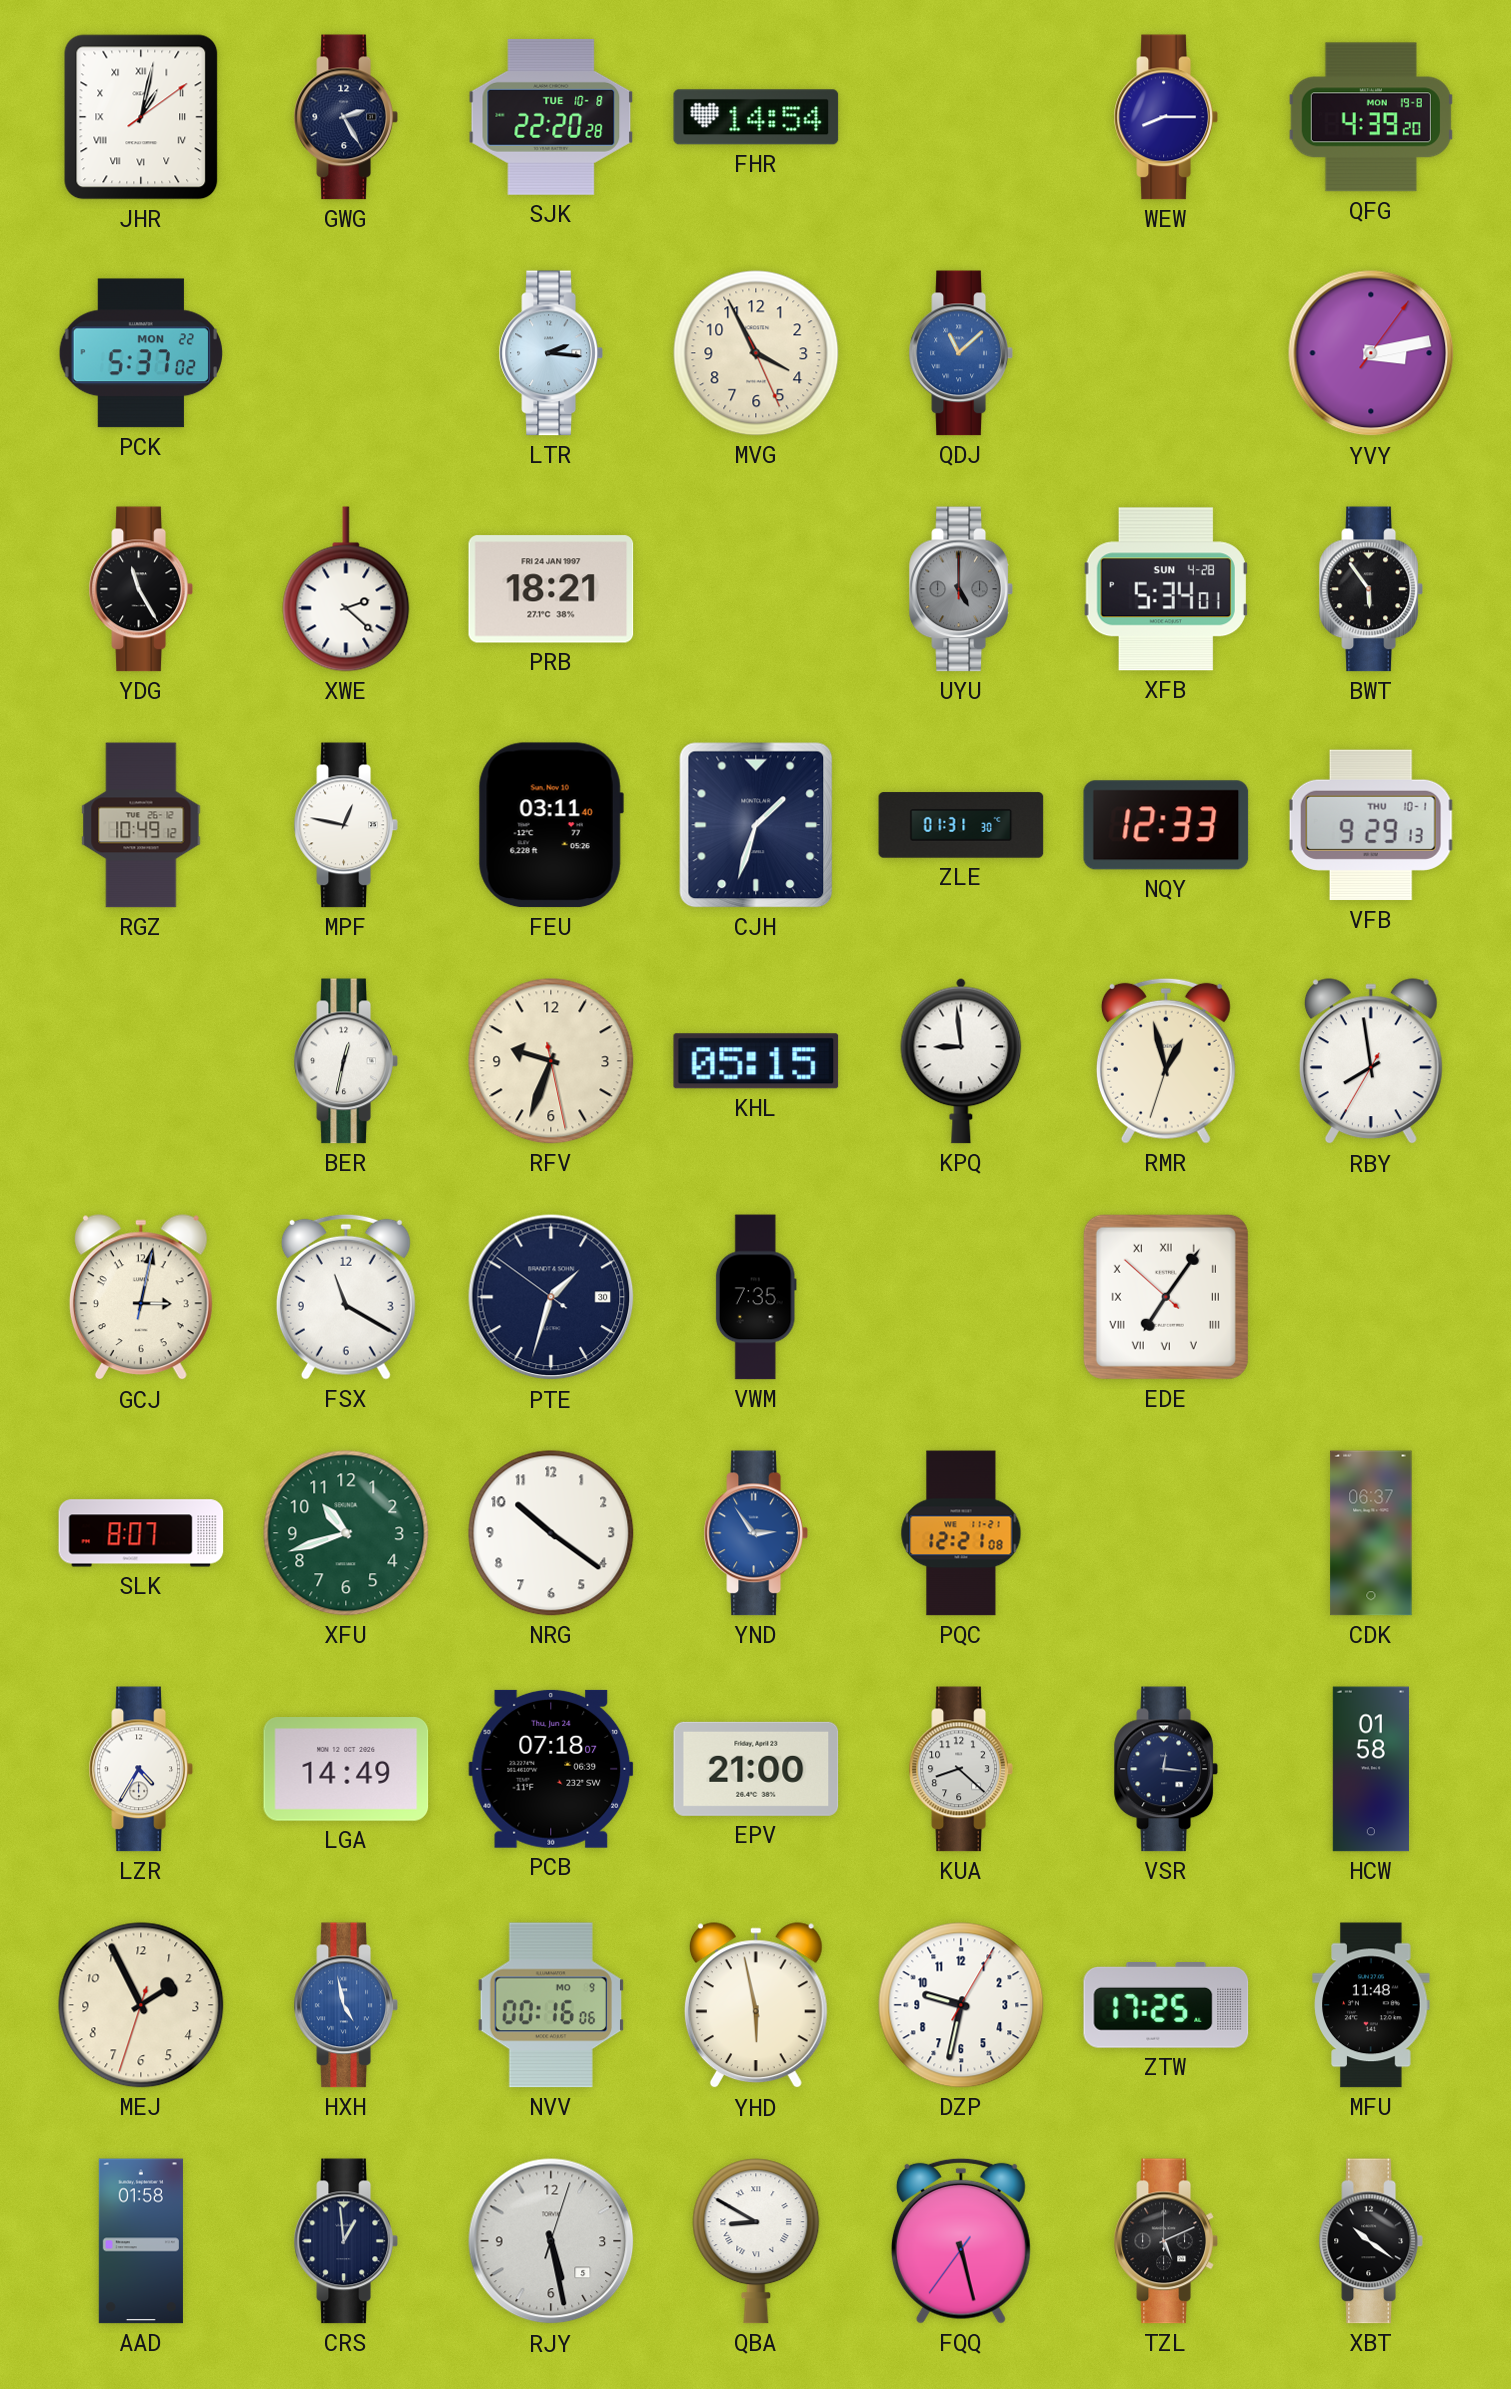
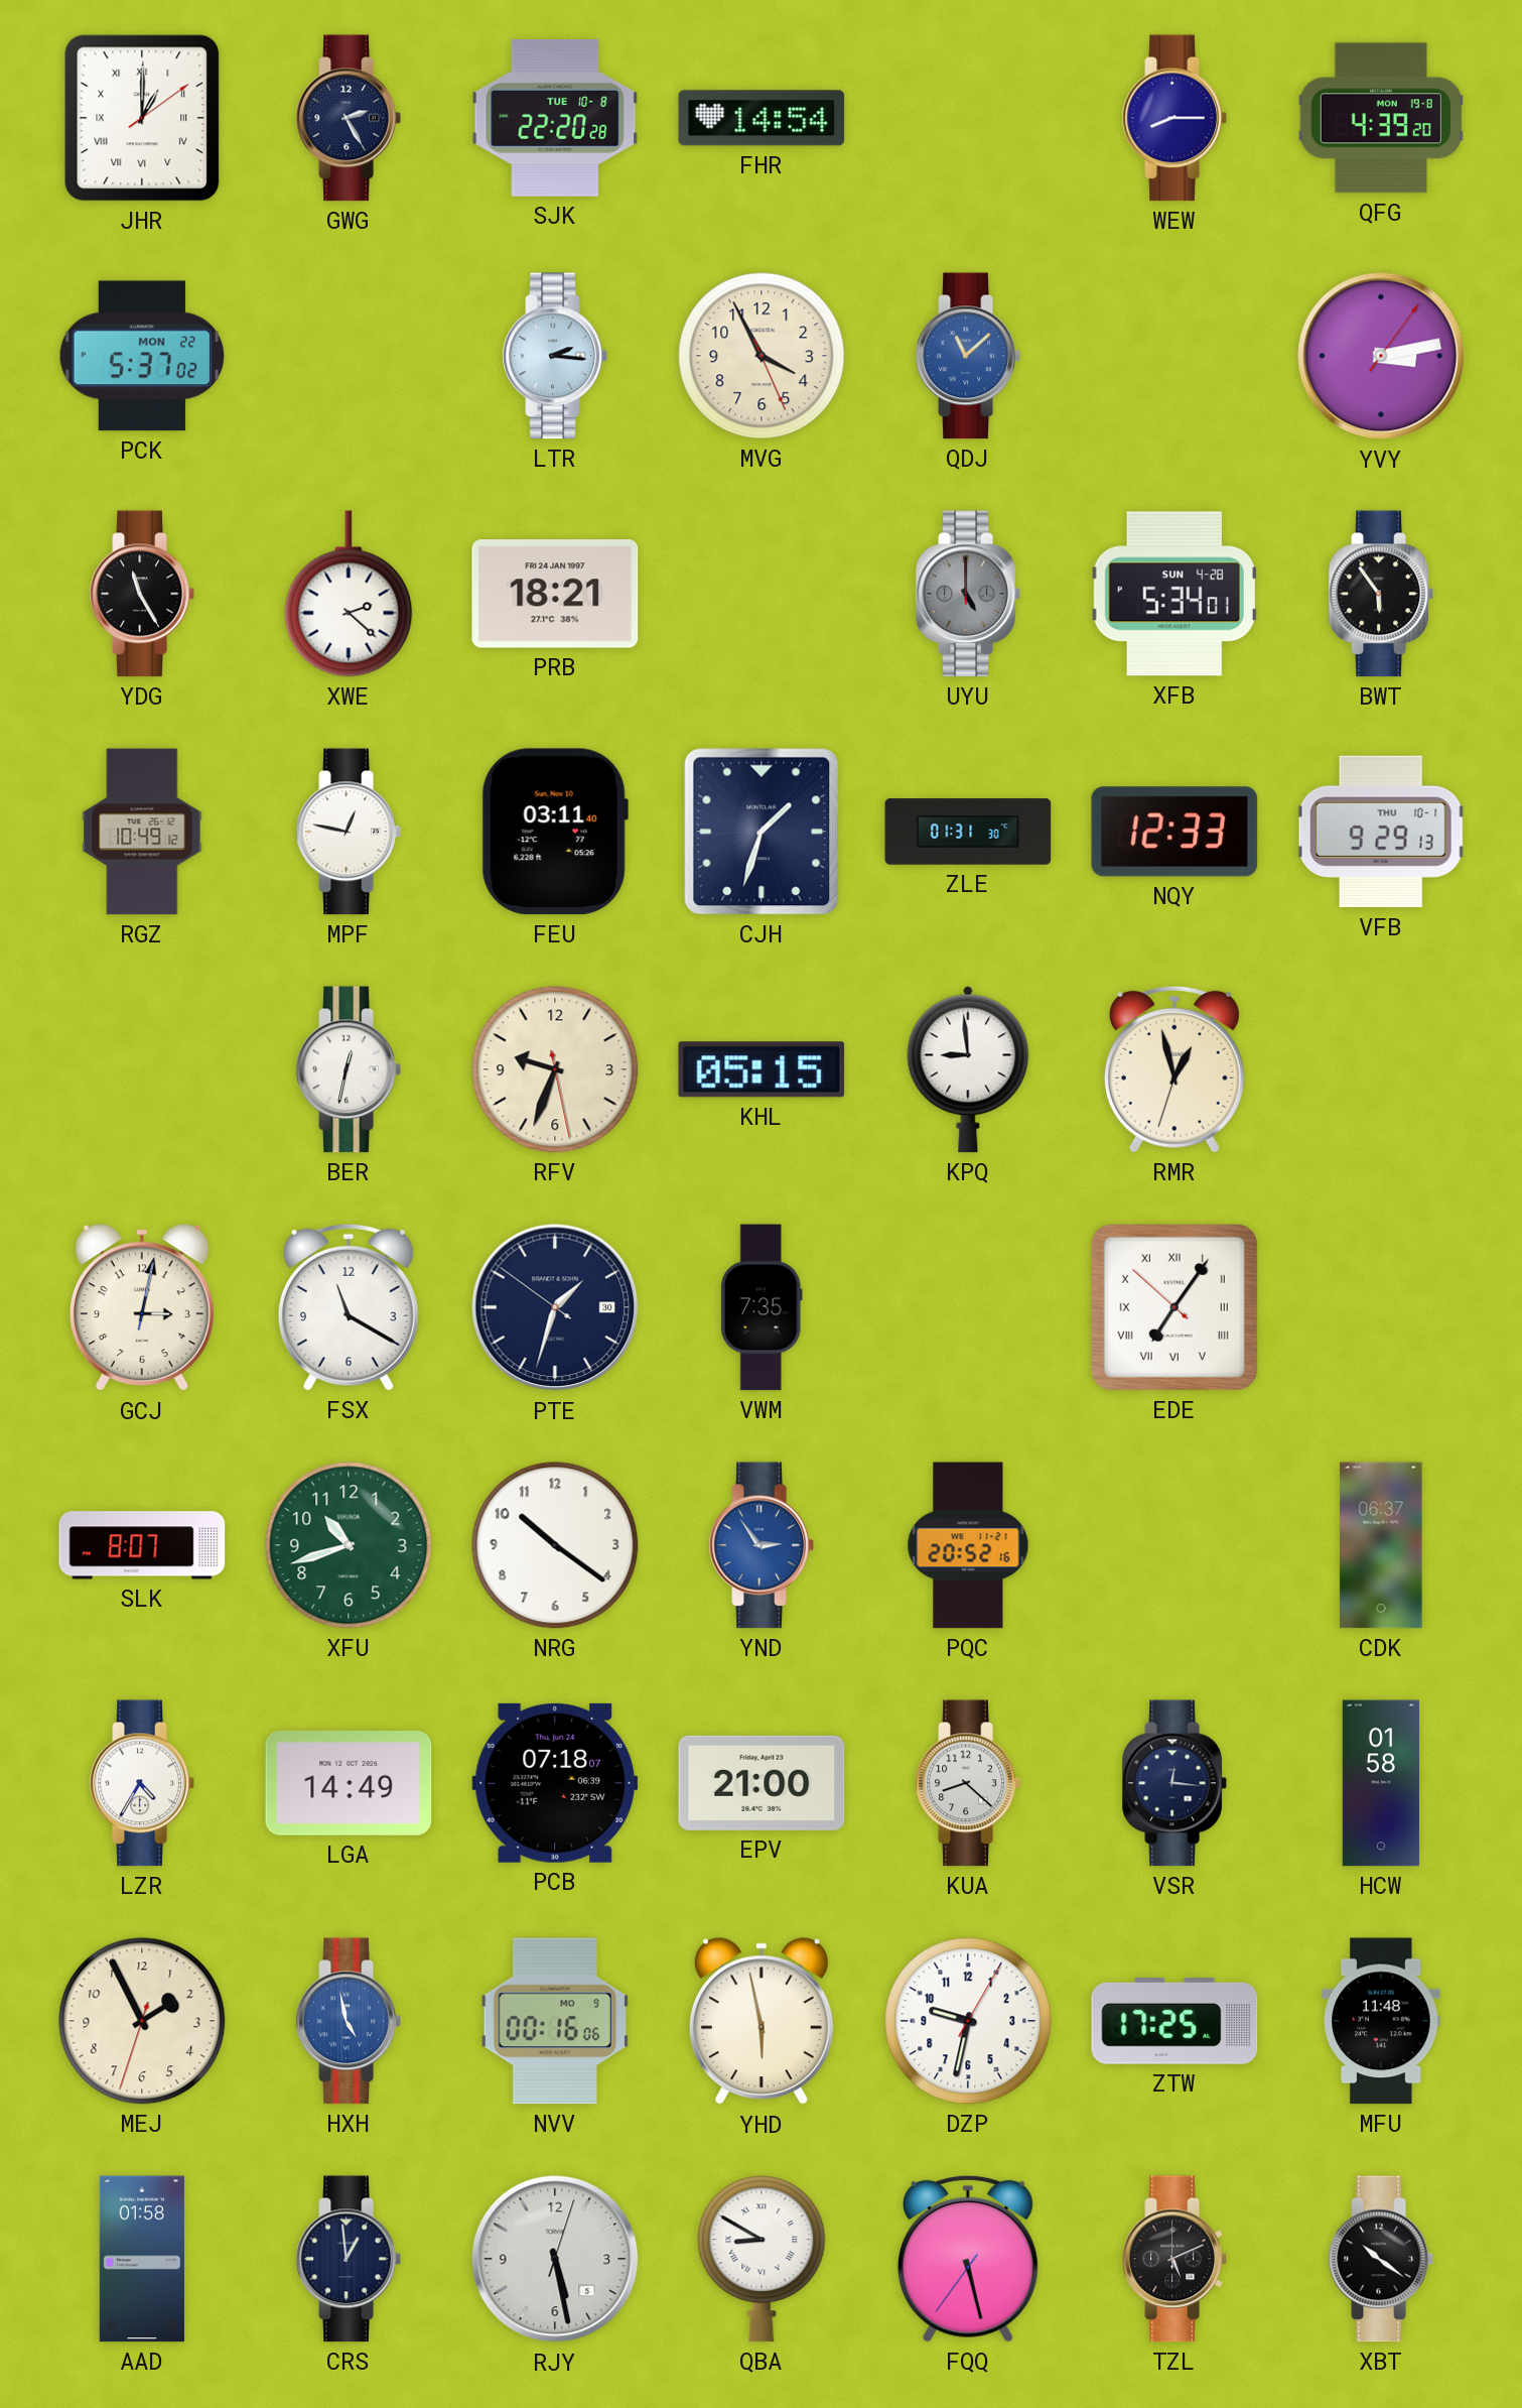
JHR: 1:02 -> 1:00
RBY: 7:58 -> none
PQC: 12:21 -> 20:52
